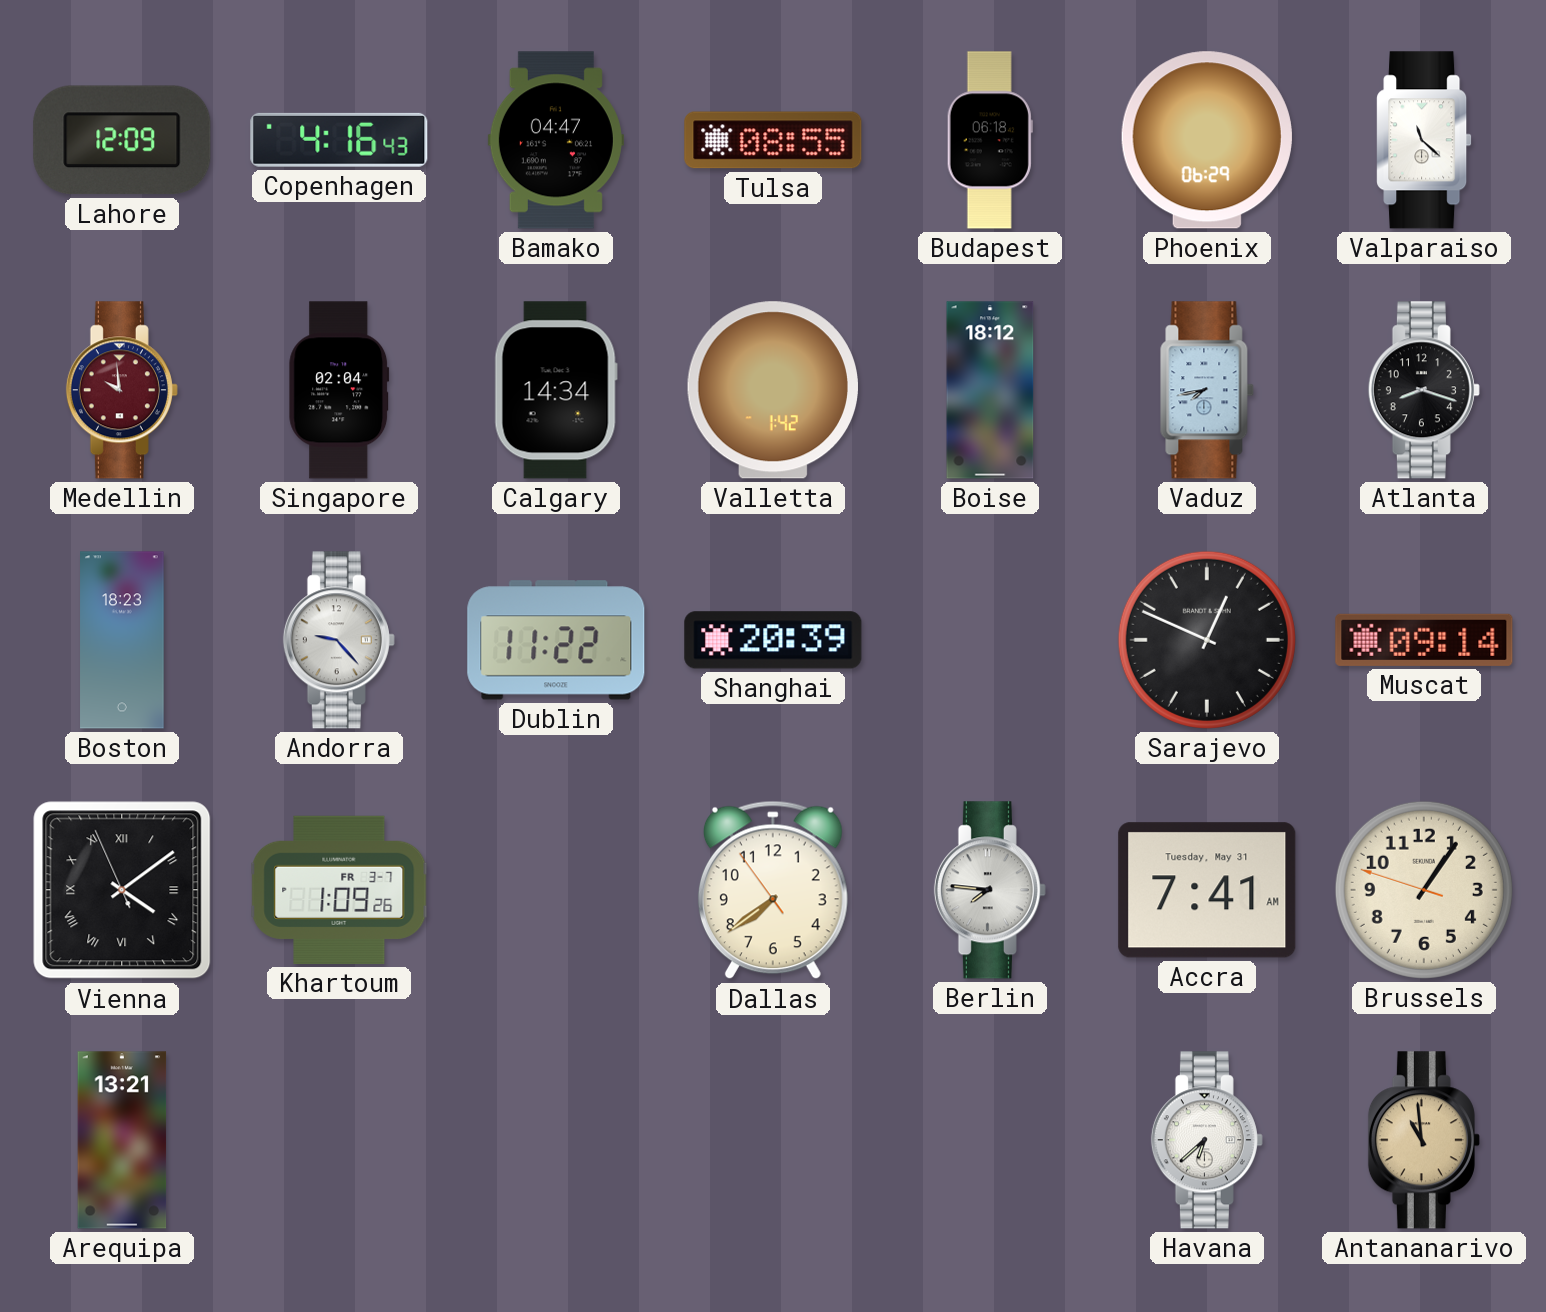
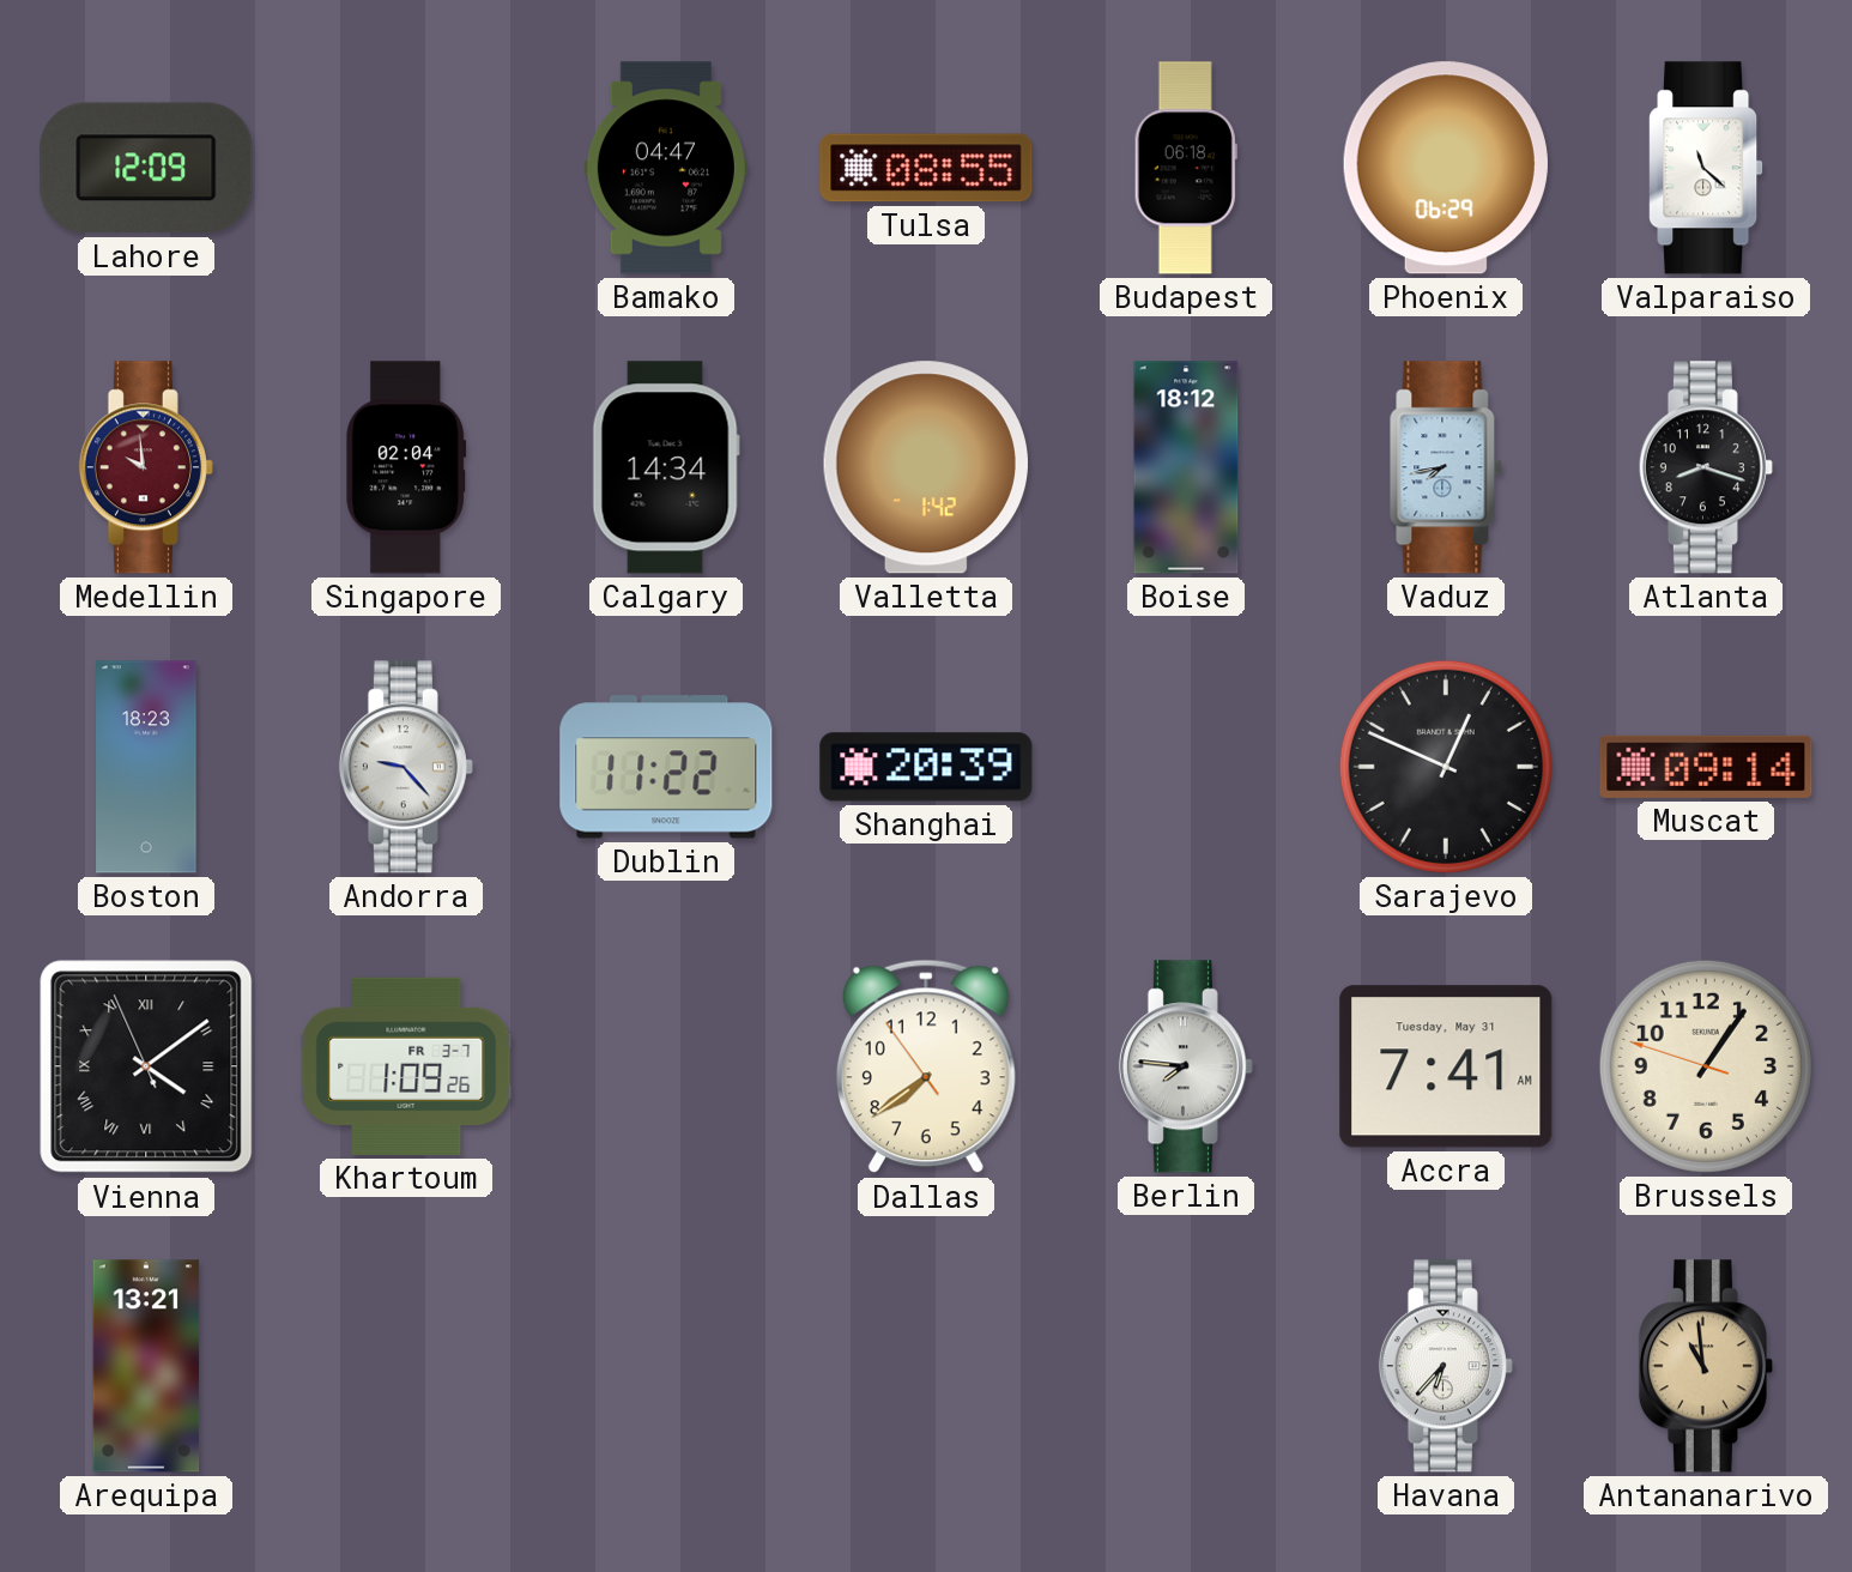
Copenhagen: 4:16 -> none
Havana: 6:38 -> 6:37
